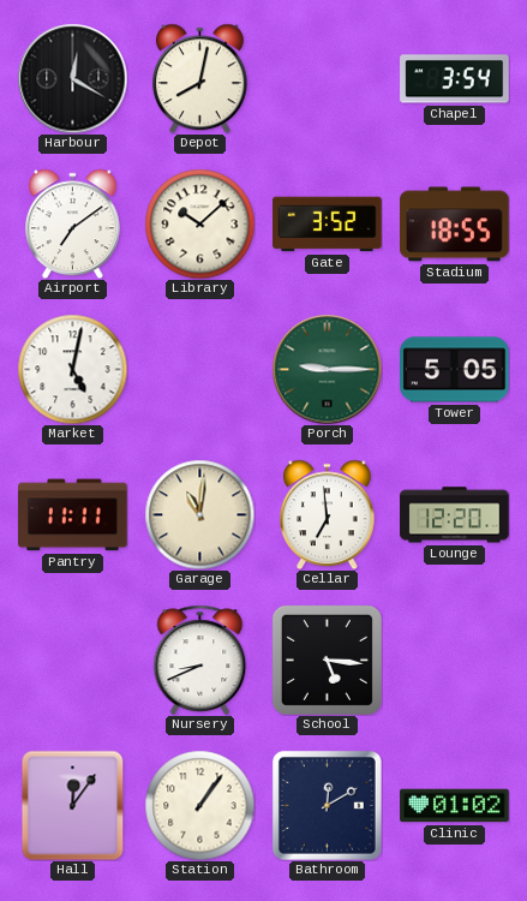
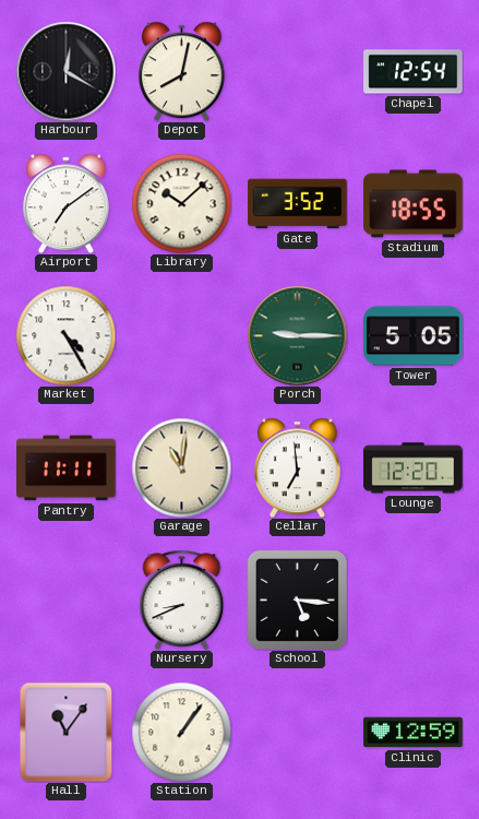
Chapel: 3:54 -> 12:54
Market: 5:02 -> 4:25
Hall: 12:06 -> 11:06
Bathroom: 12:10 -> none
Clinic: 01:02 -> 12:59
